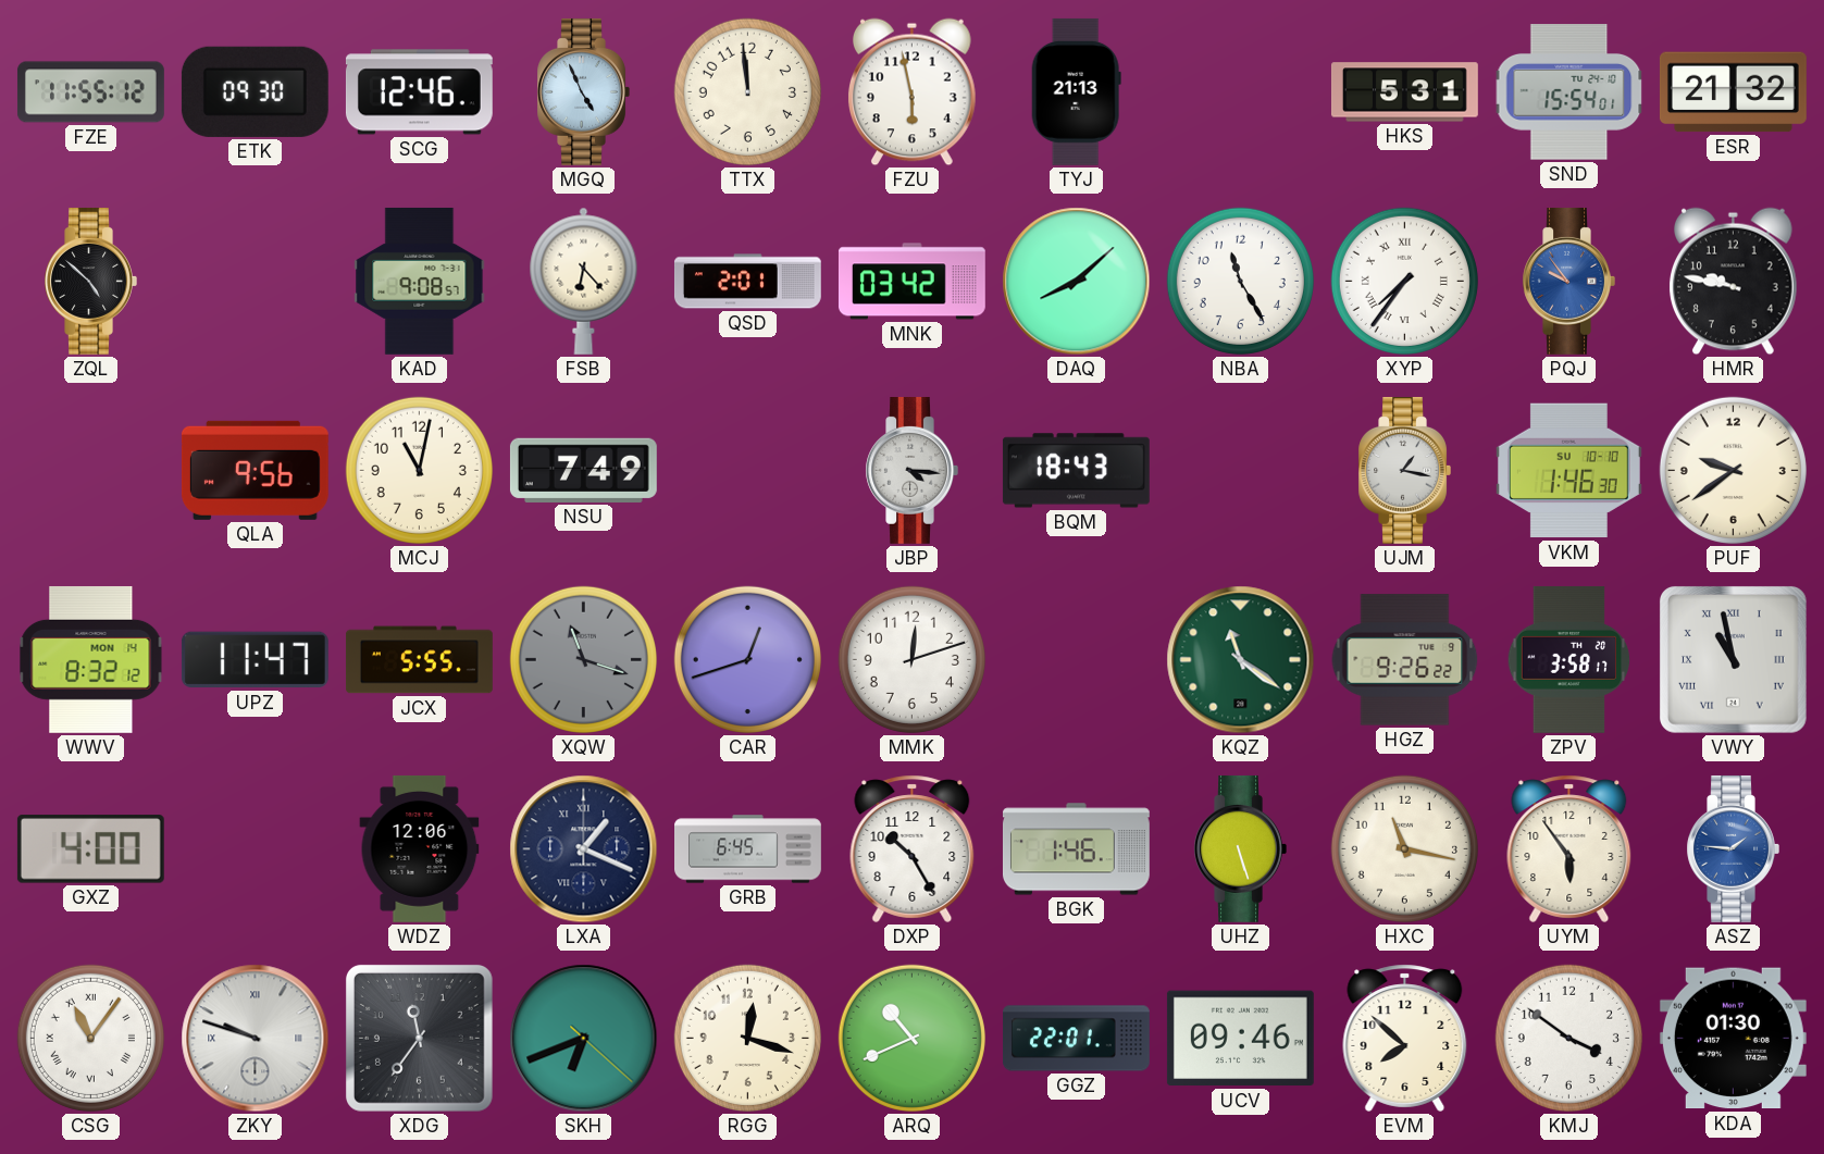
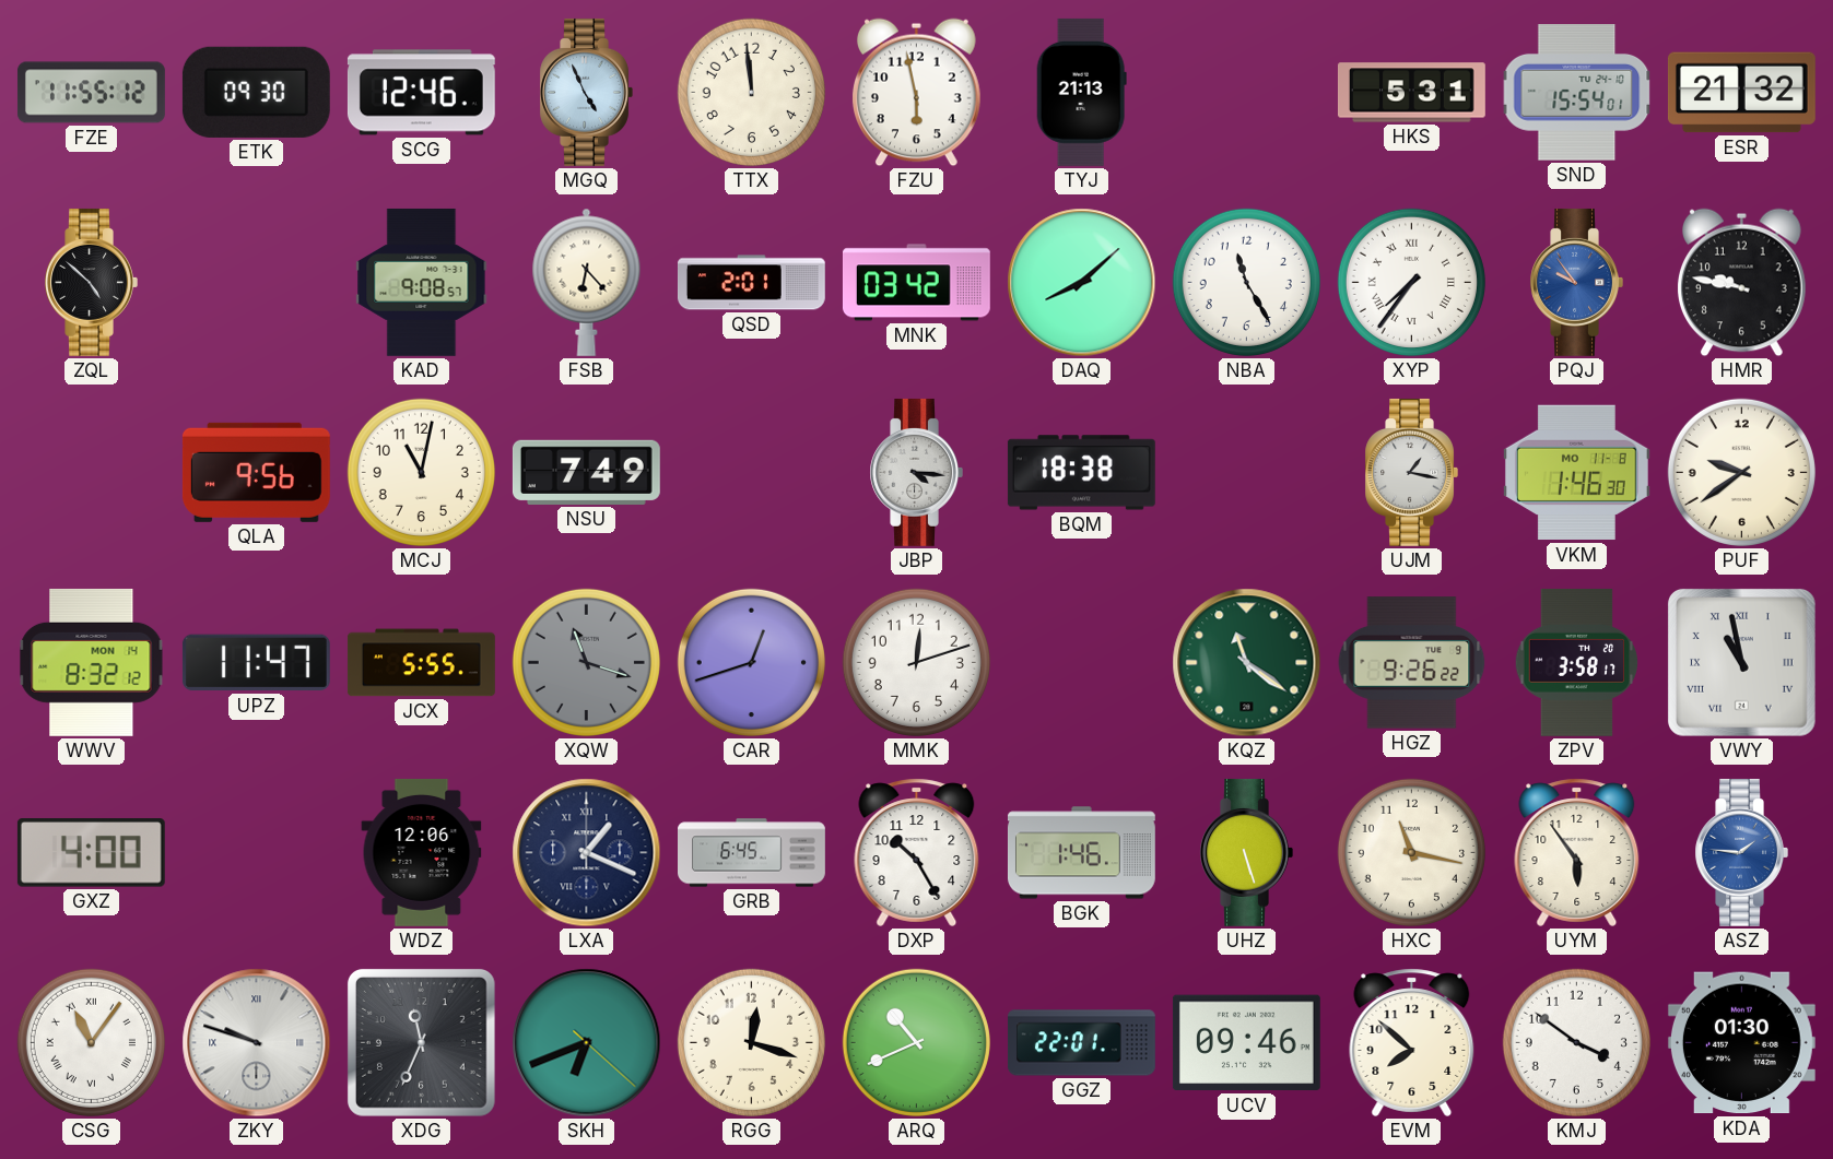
BQM: 18:43 -> 18:38
VKM date: SU 10-10 -> MO 11-8
XDG: 11:36 -> 11:34
